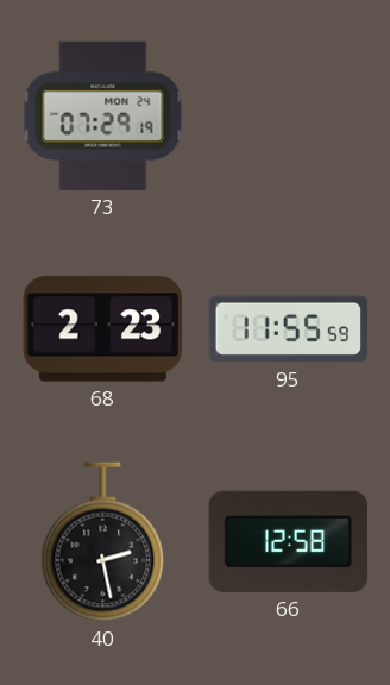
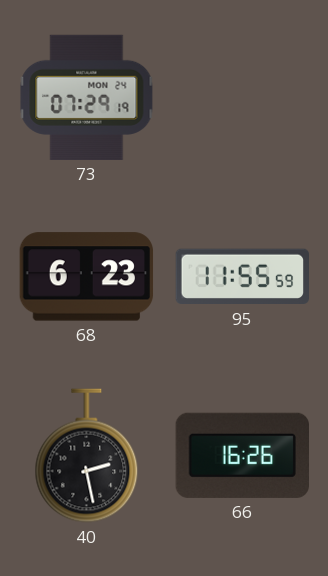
68: 2:23 -> 6:23
66: 12:58 -> 16:26
